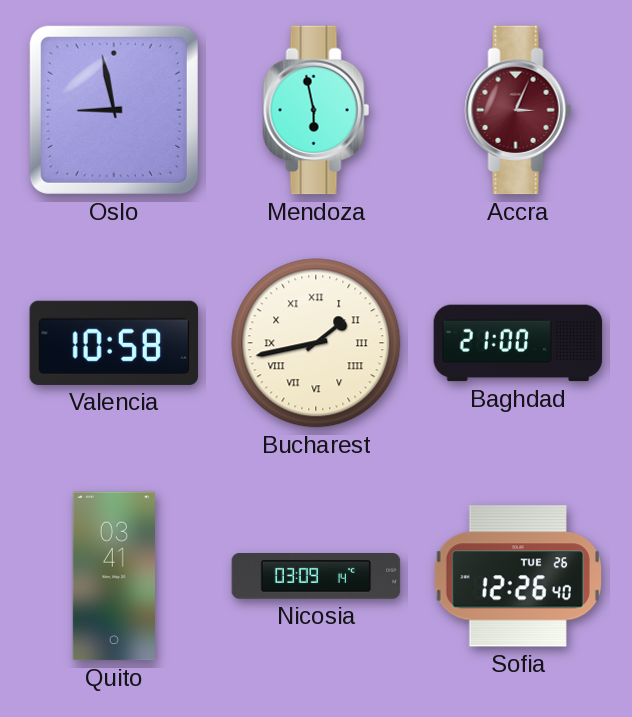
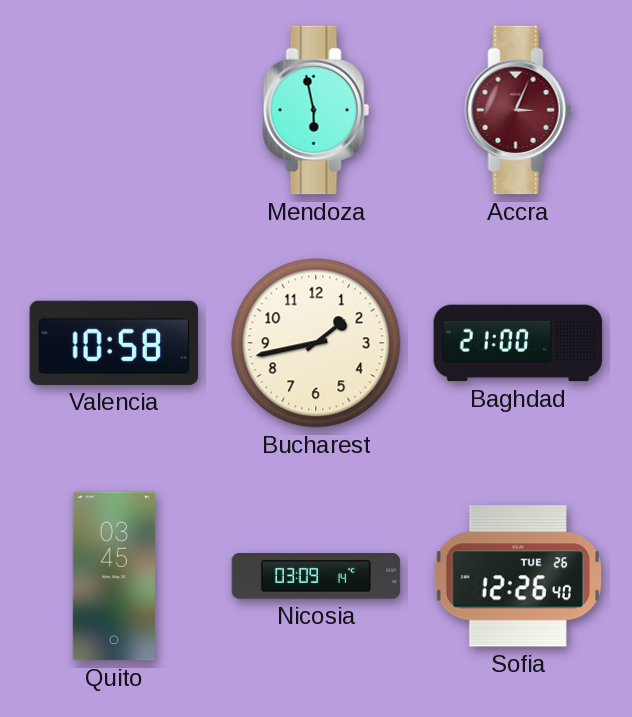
Oslo: 8:58 -> none
Bucharest numerals: Roman -> Arabic
Quito: 03:41 -> 03:45
